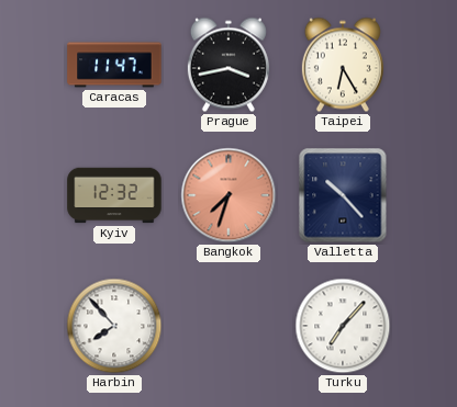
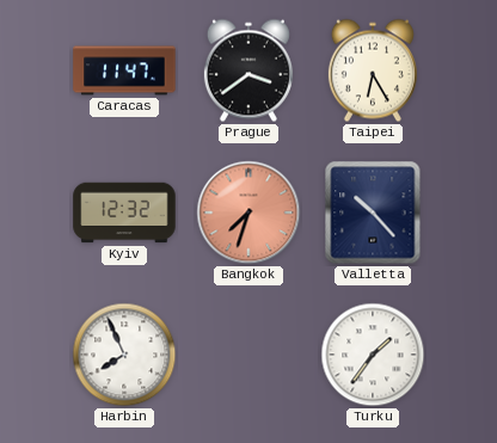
Prague: 3:43 -> 3:39
Harbin: 7:53 -> 7:56
Turku: 7:07 -> 1:36
